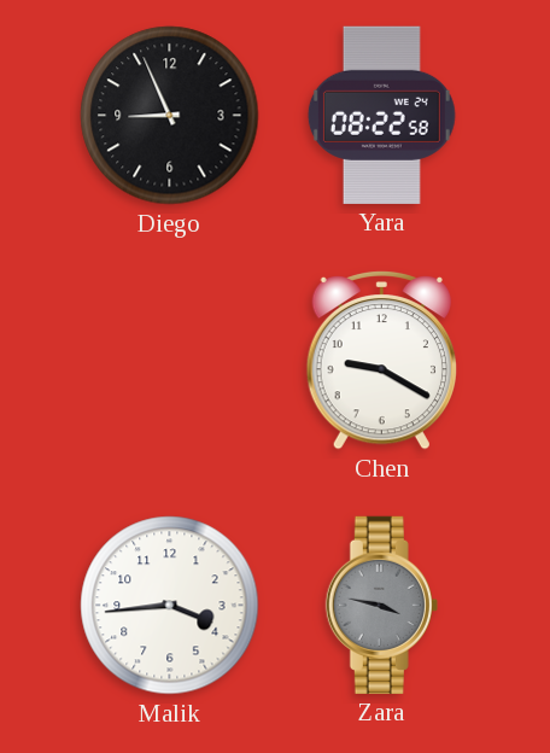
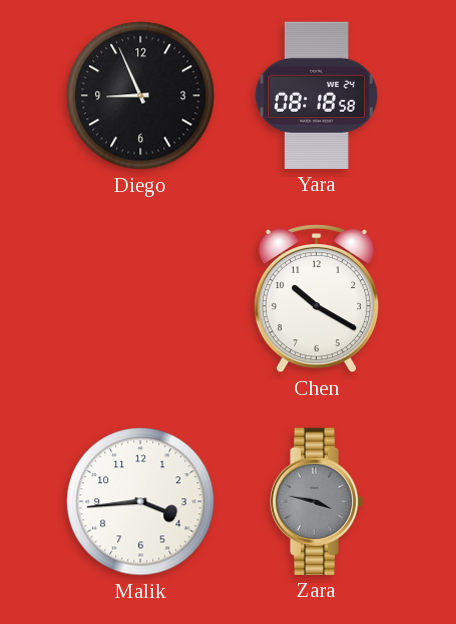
Yara: 08:22 -> 08:18
Chen: 9:20 -> 10:20
